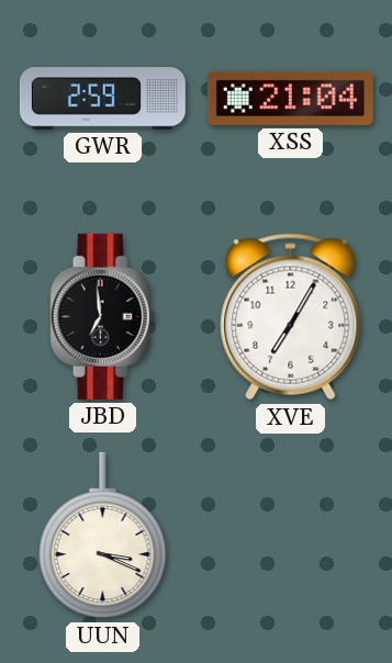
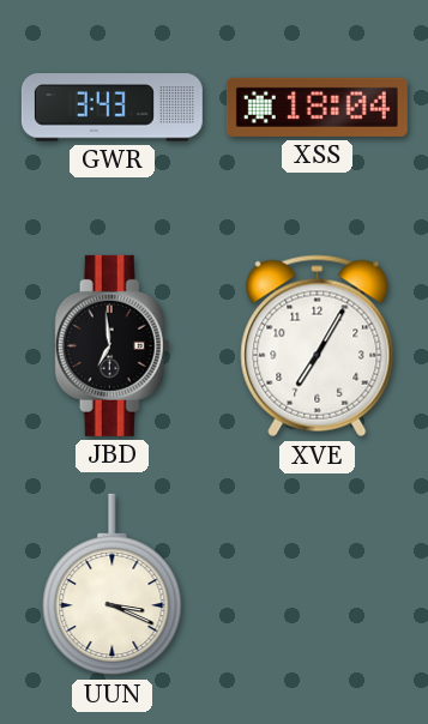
GWR: 2:59 -> 3:43
XSS: 21:04 -> 18:04
